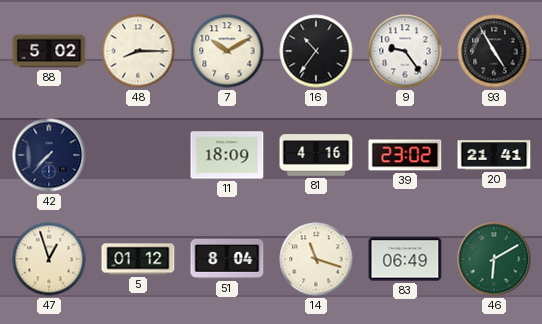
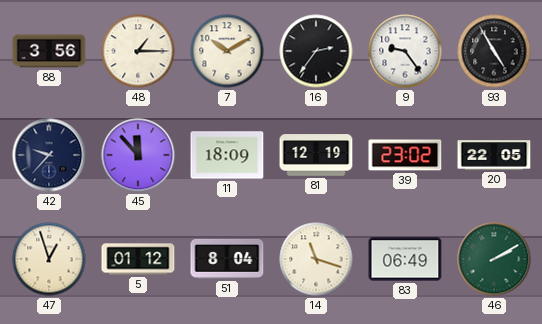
88: 5:02 -> 3:56
48: 8:15 -> 1:15
16: 10:36 -> 2:36
42: 7:37 -> 9:37
45: none -> 11:53
81: 4:16 -> 12:19
20: 21:41 -> 22:05
46: 6:10 -> 2:10
